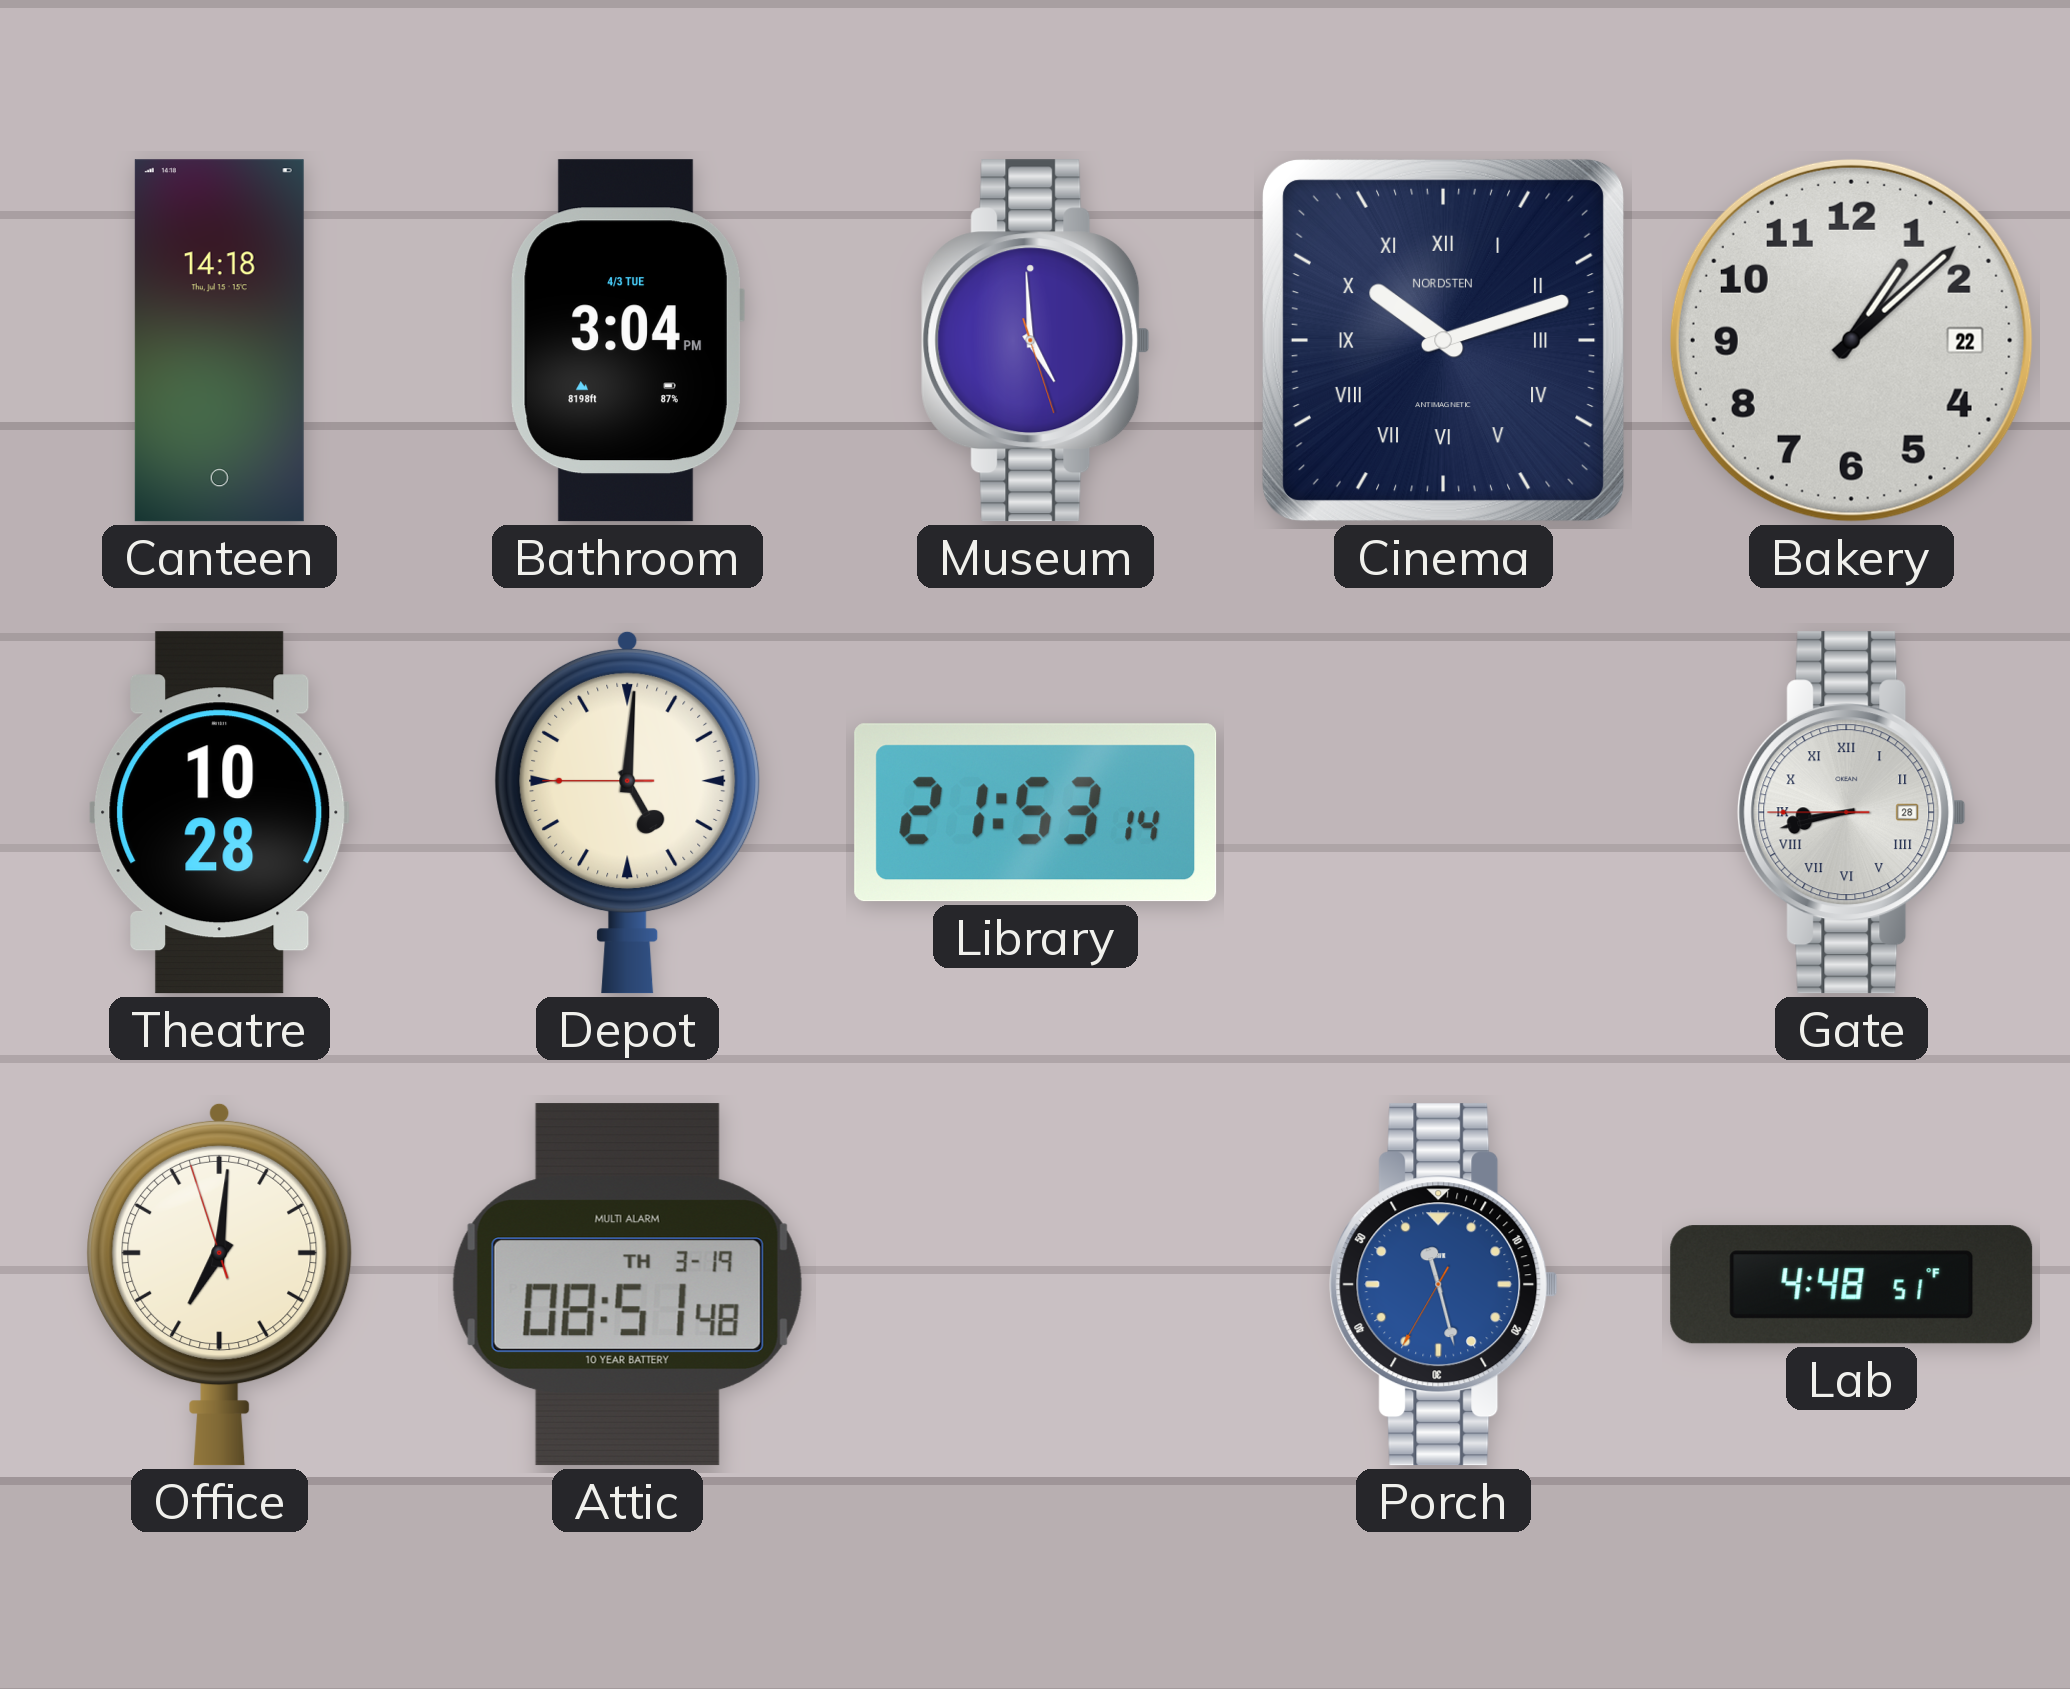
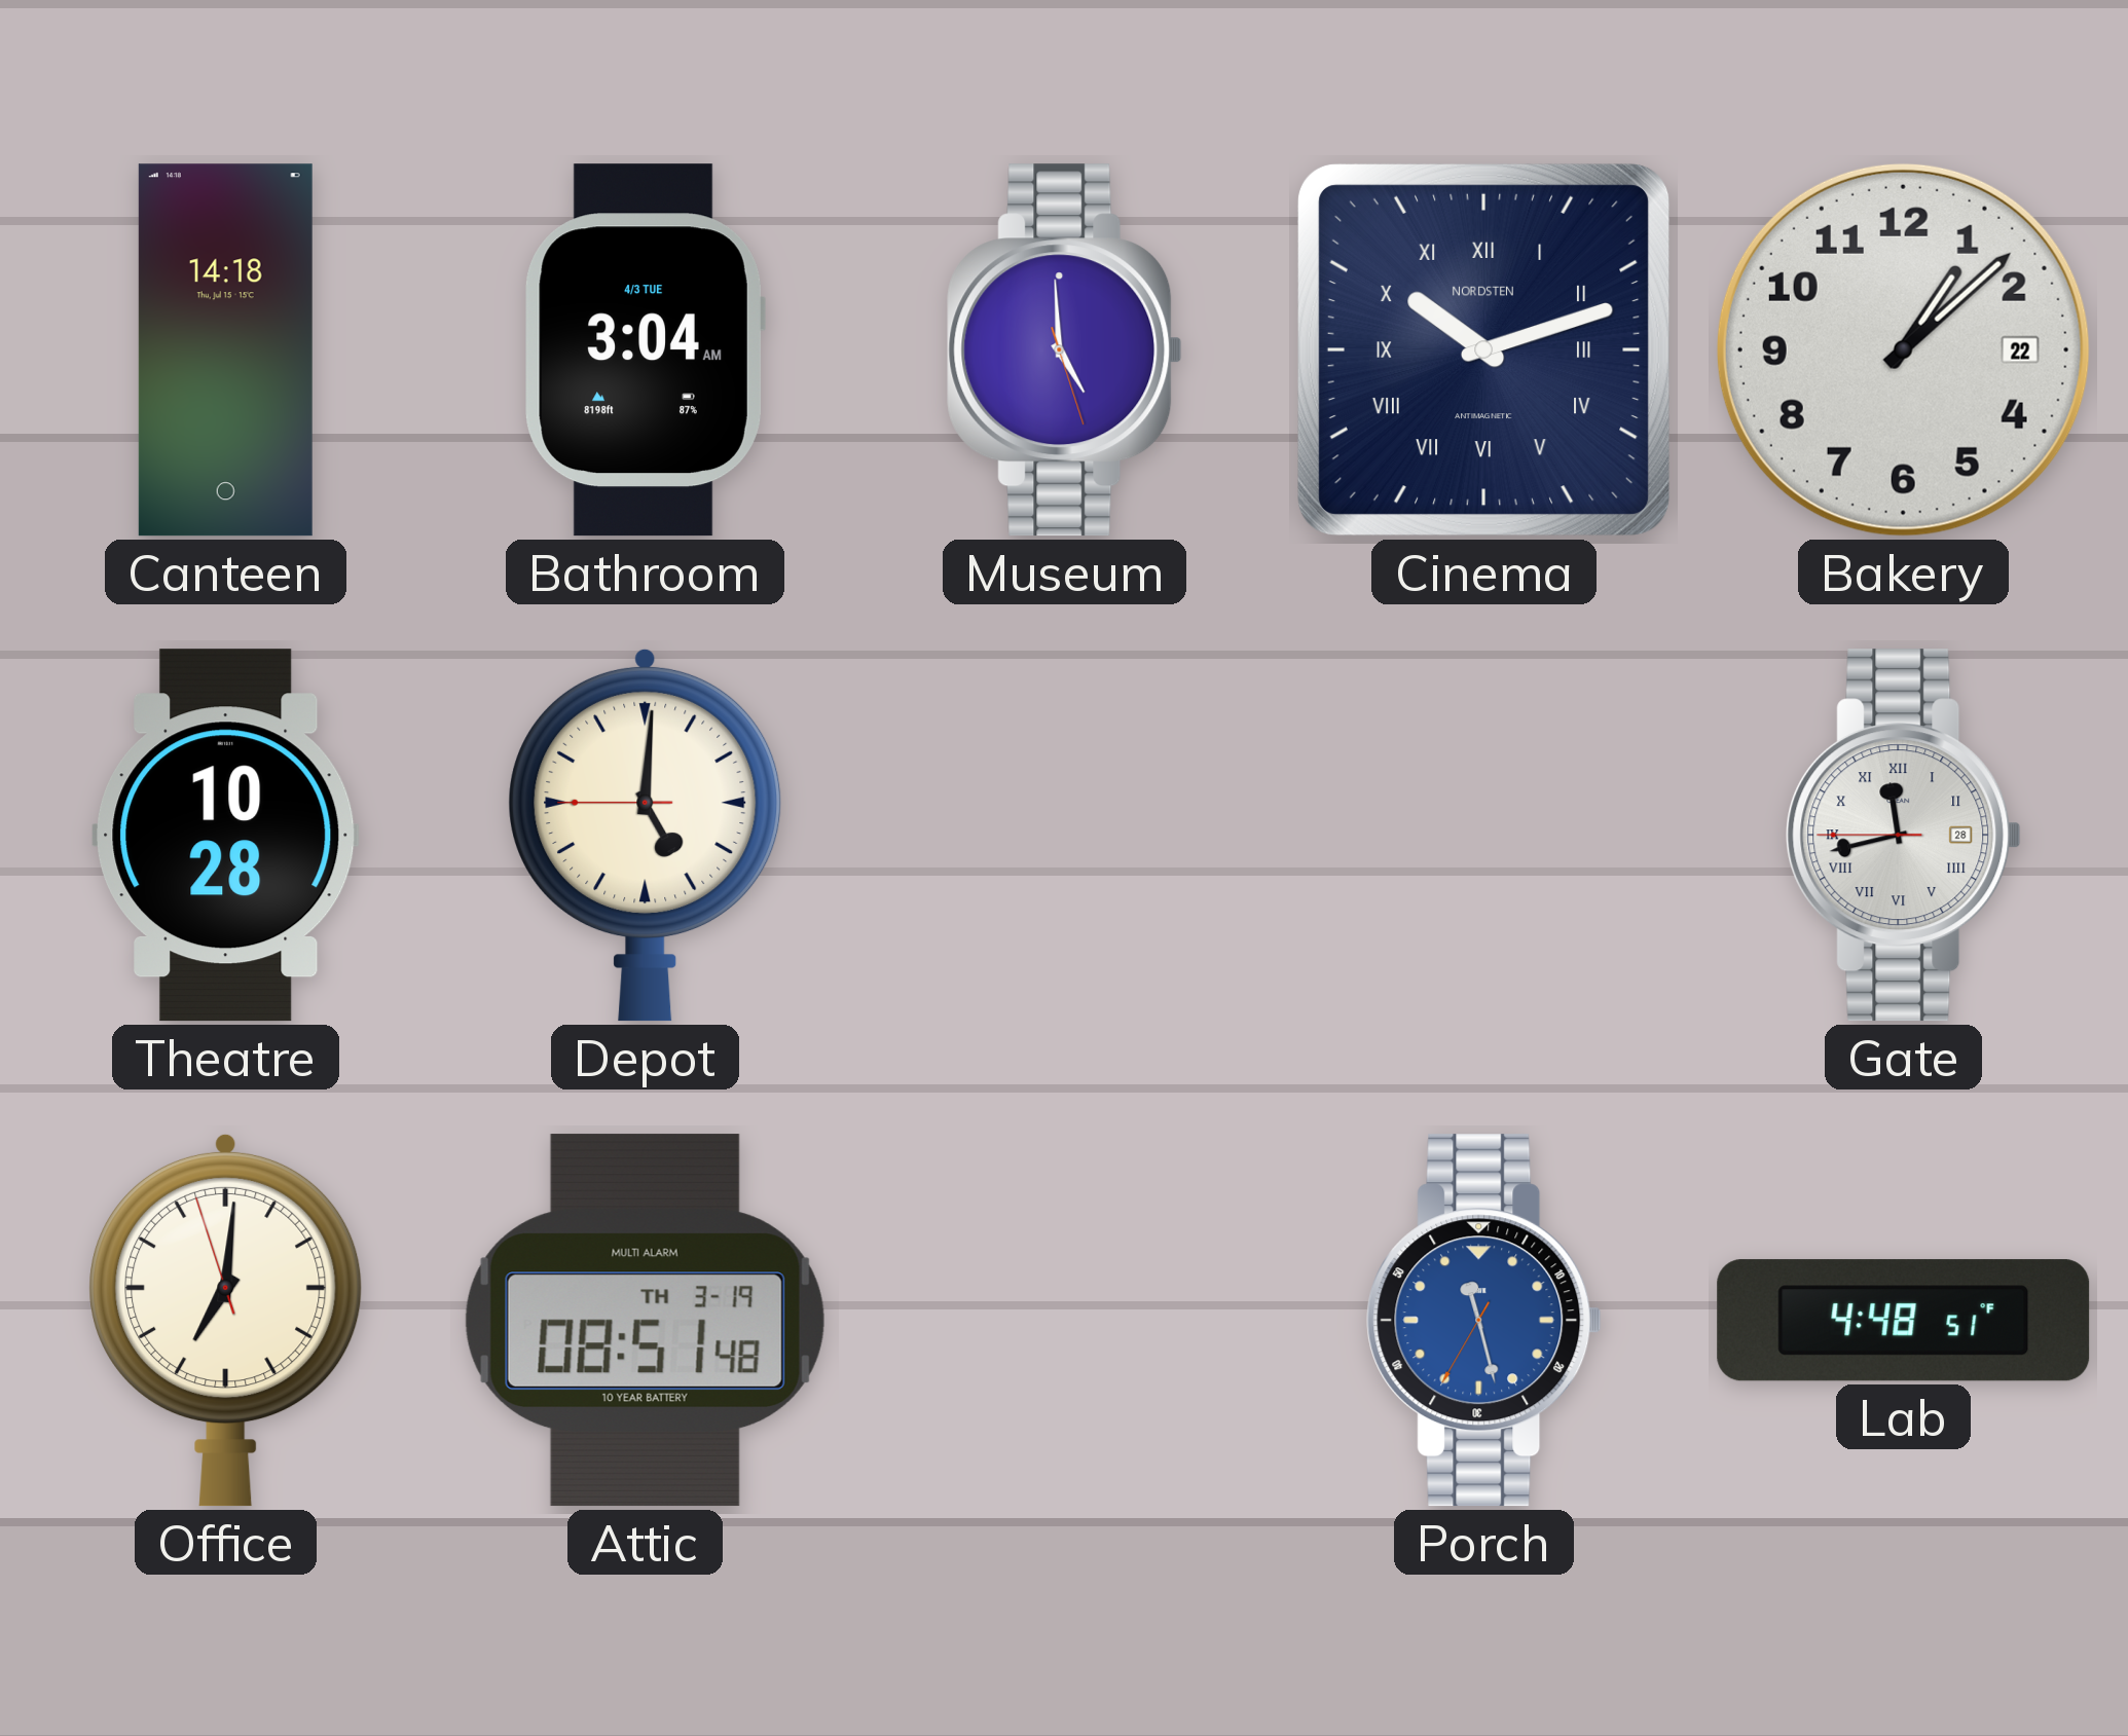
Bathroom: 3:04 PM -> 3:04 AM
Library: 21:53 -> none
Gate: 8:42 -> 11:42
